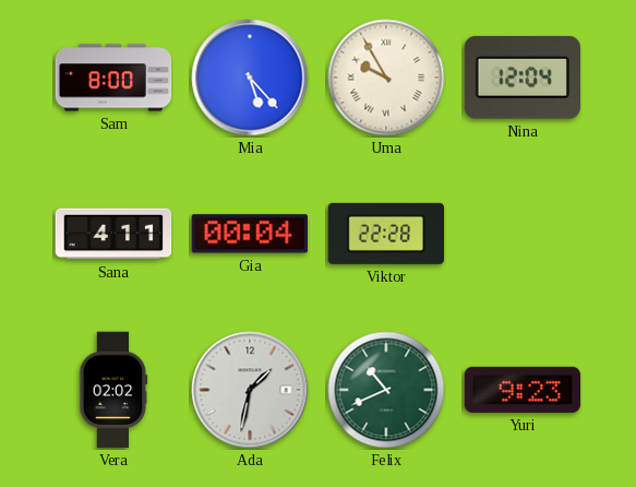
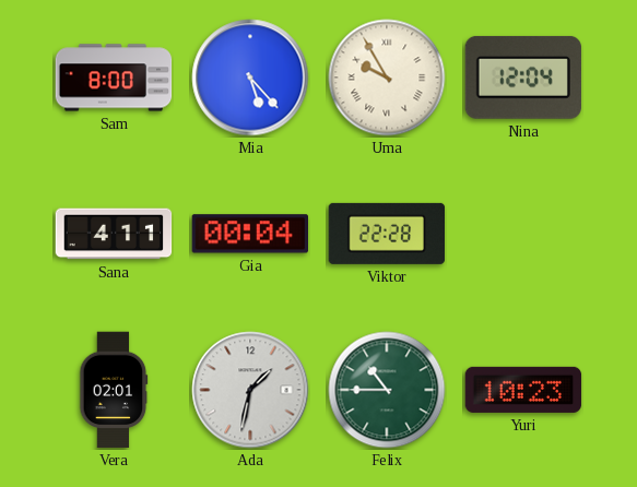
Vera: 02:02 -> 02:01
Felix: 10:41 -> 10:45
Yuri: 9:23 -> 10:23
